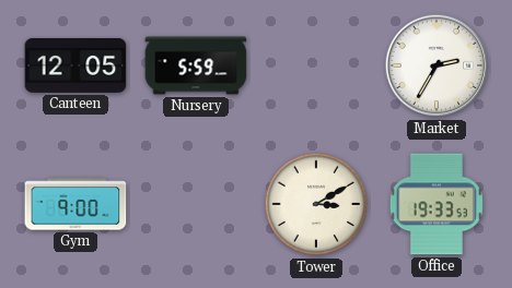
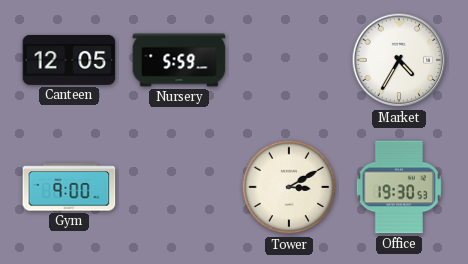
Market: 2:35 -> 4:35
Office: 19:33 -> 19:30
